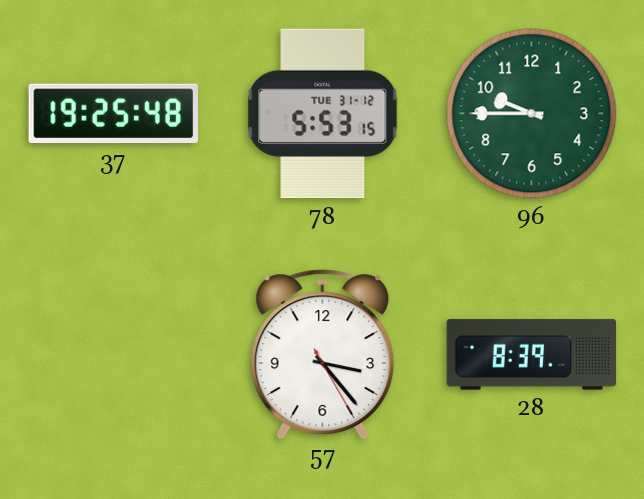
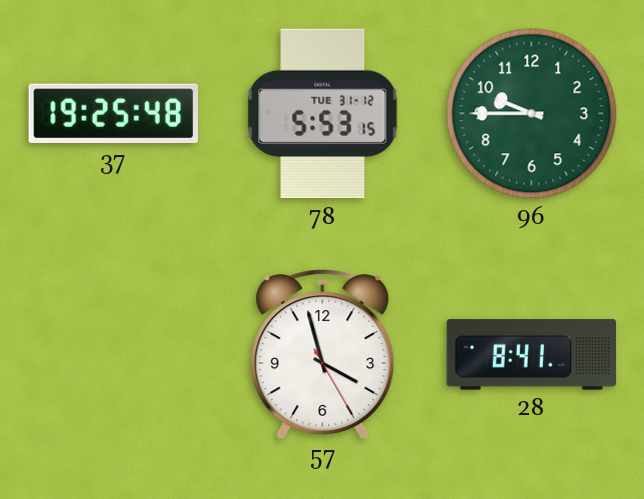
57: 3:23 -> 3:57
28: 8:39 -> 8:41
